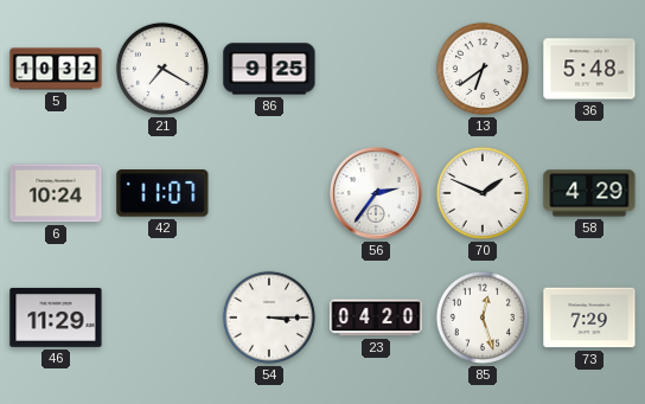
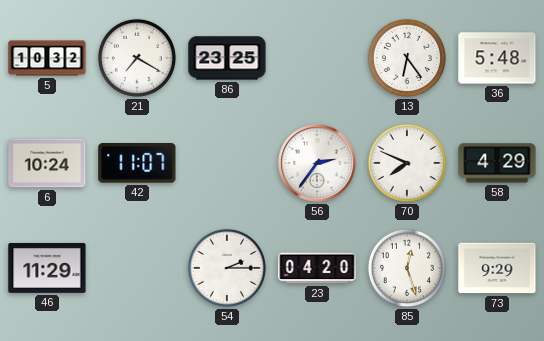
86: 9:25 -> 23:25
13: 6:39 -> 6:24
70: 1:49 -> 7:49
54: 3:15 -> 2:15
73: 7:29 -> 9:29
